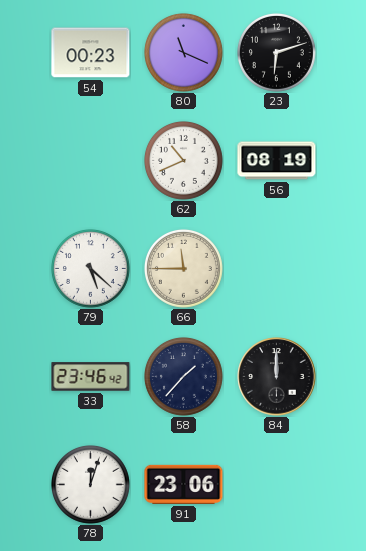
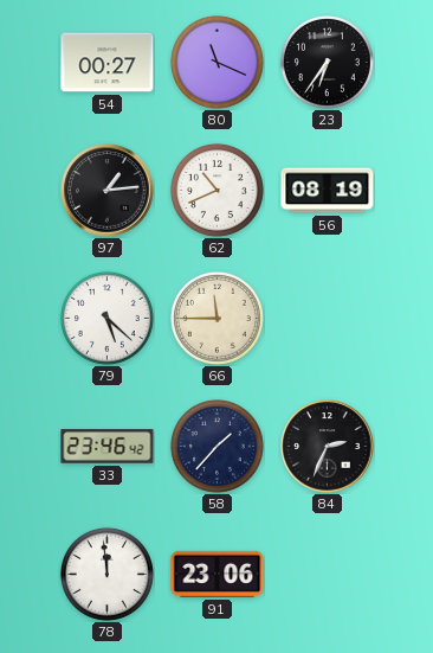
54: 00:23 -> 00:27
23: 6:12 -> 6:36
97: none -> 1:14
84: 12:00 -> 2:34
78: 12:03 -> 11:59
